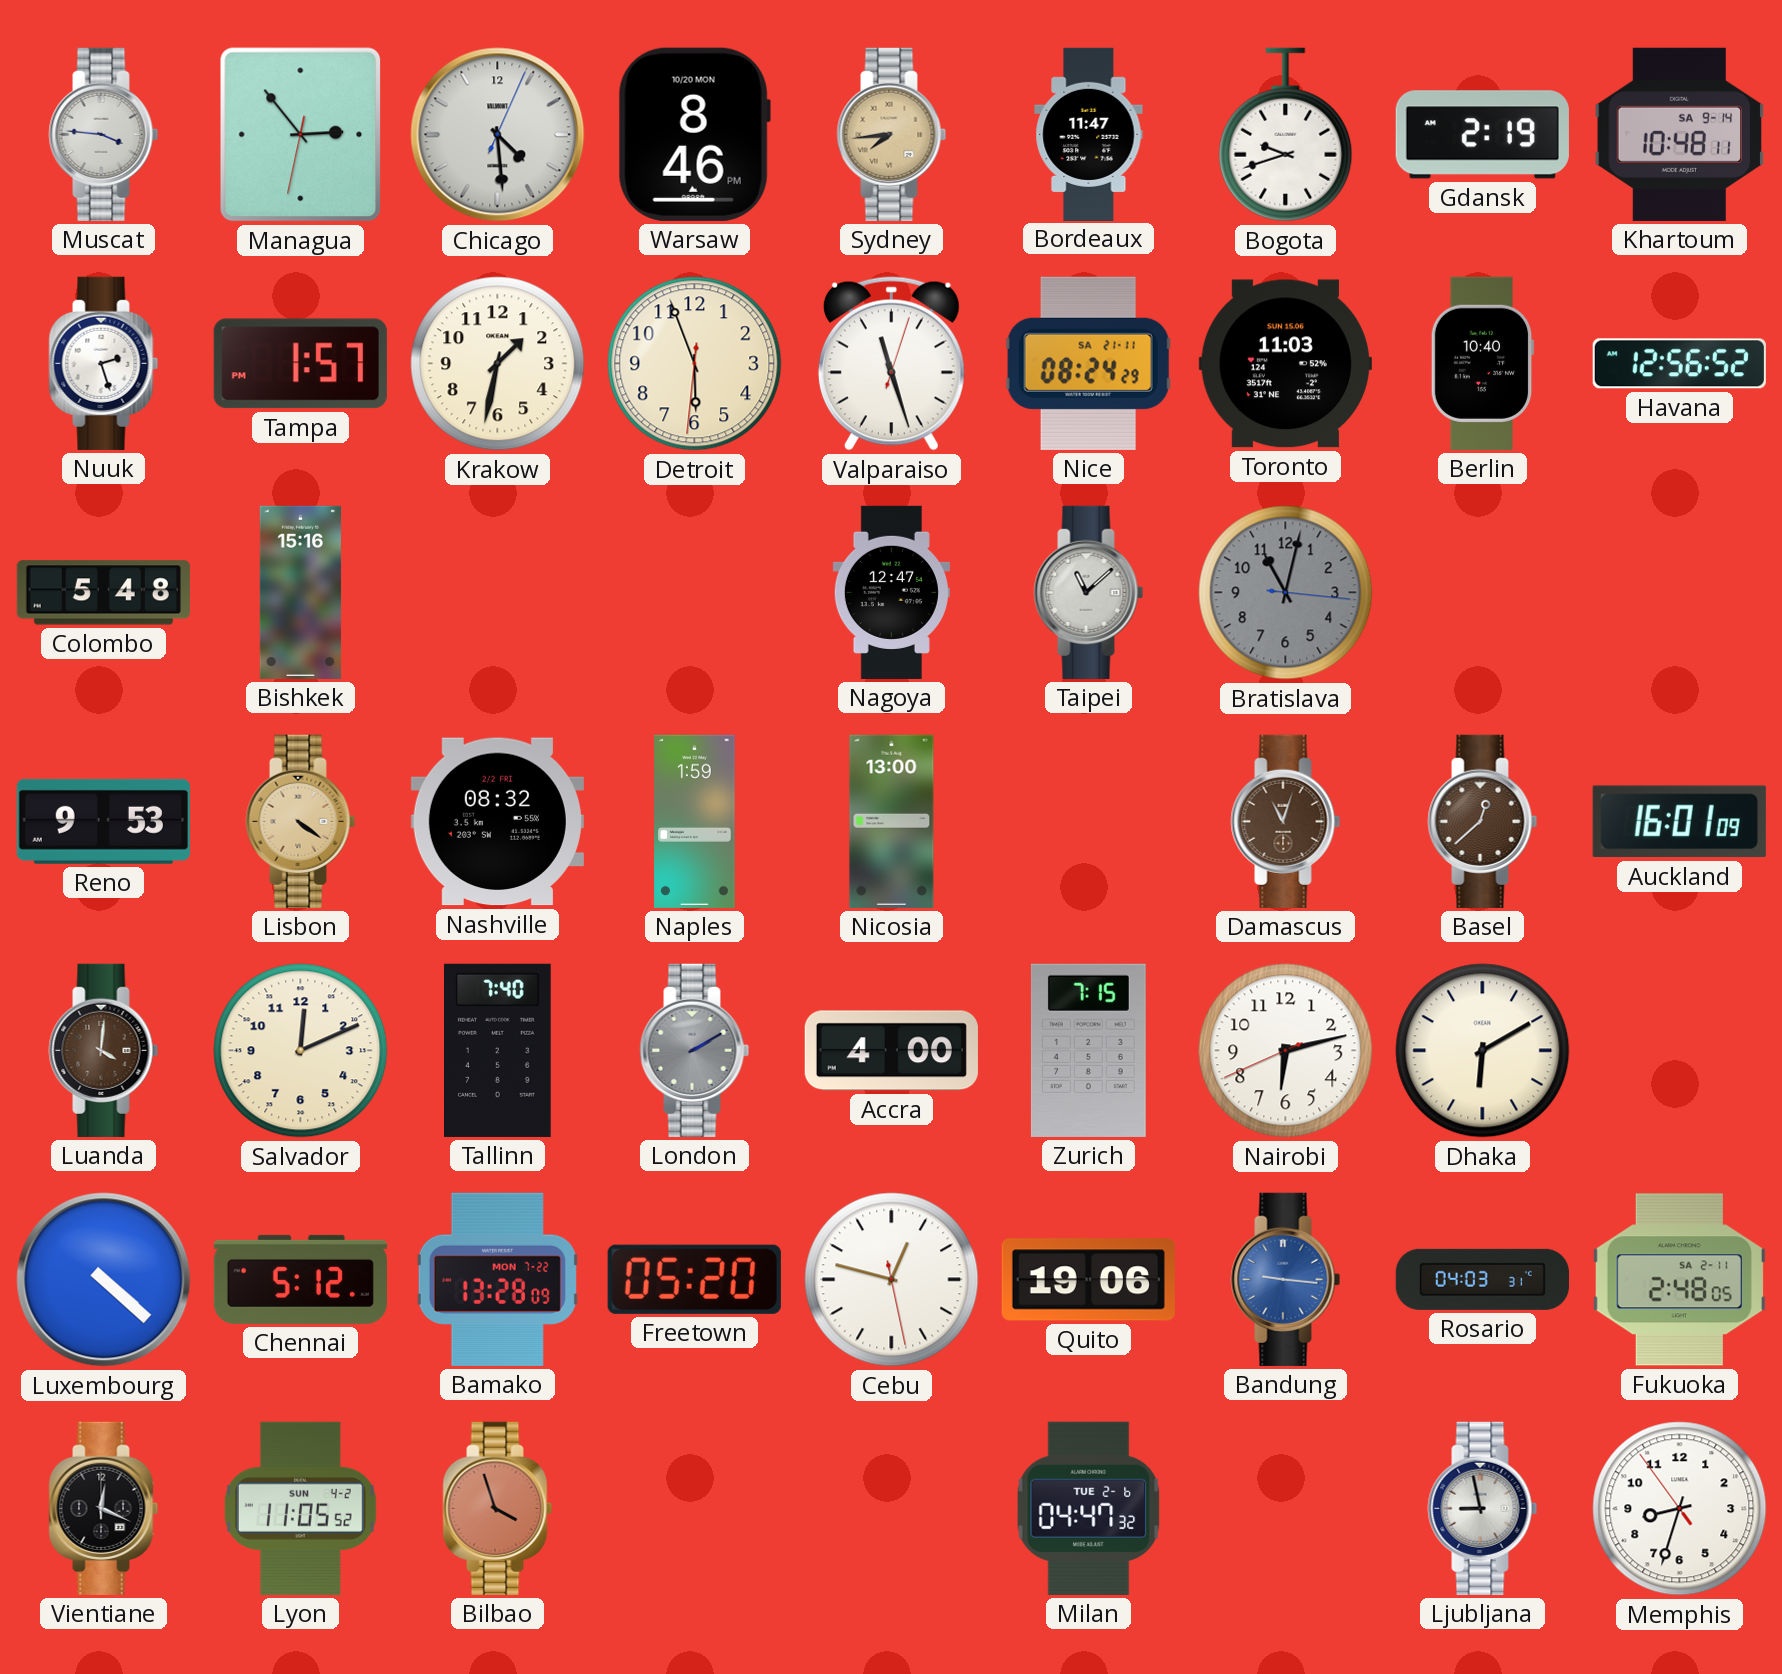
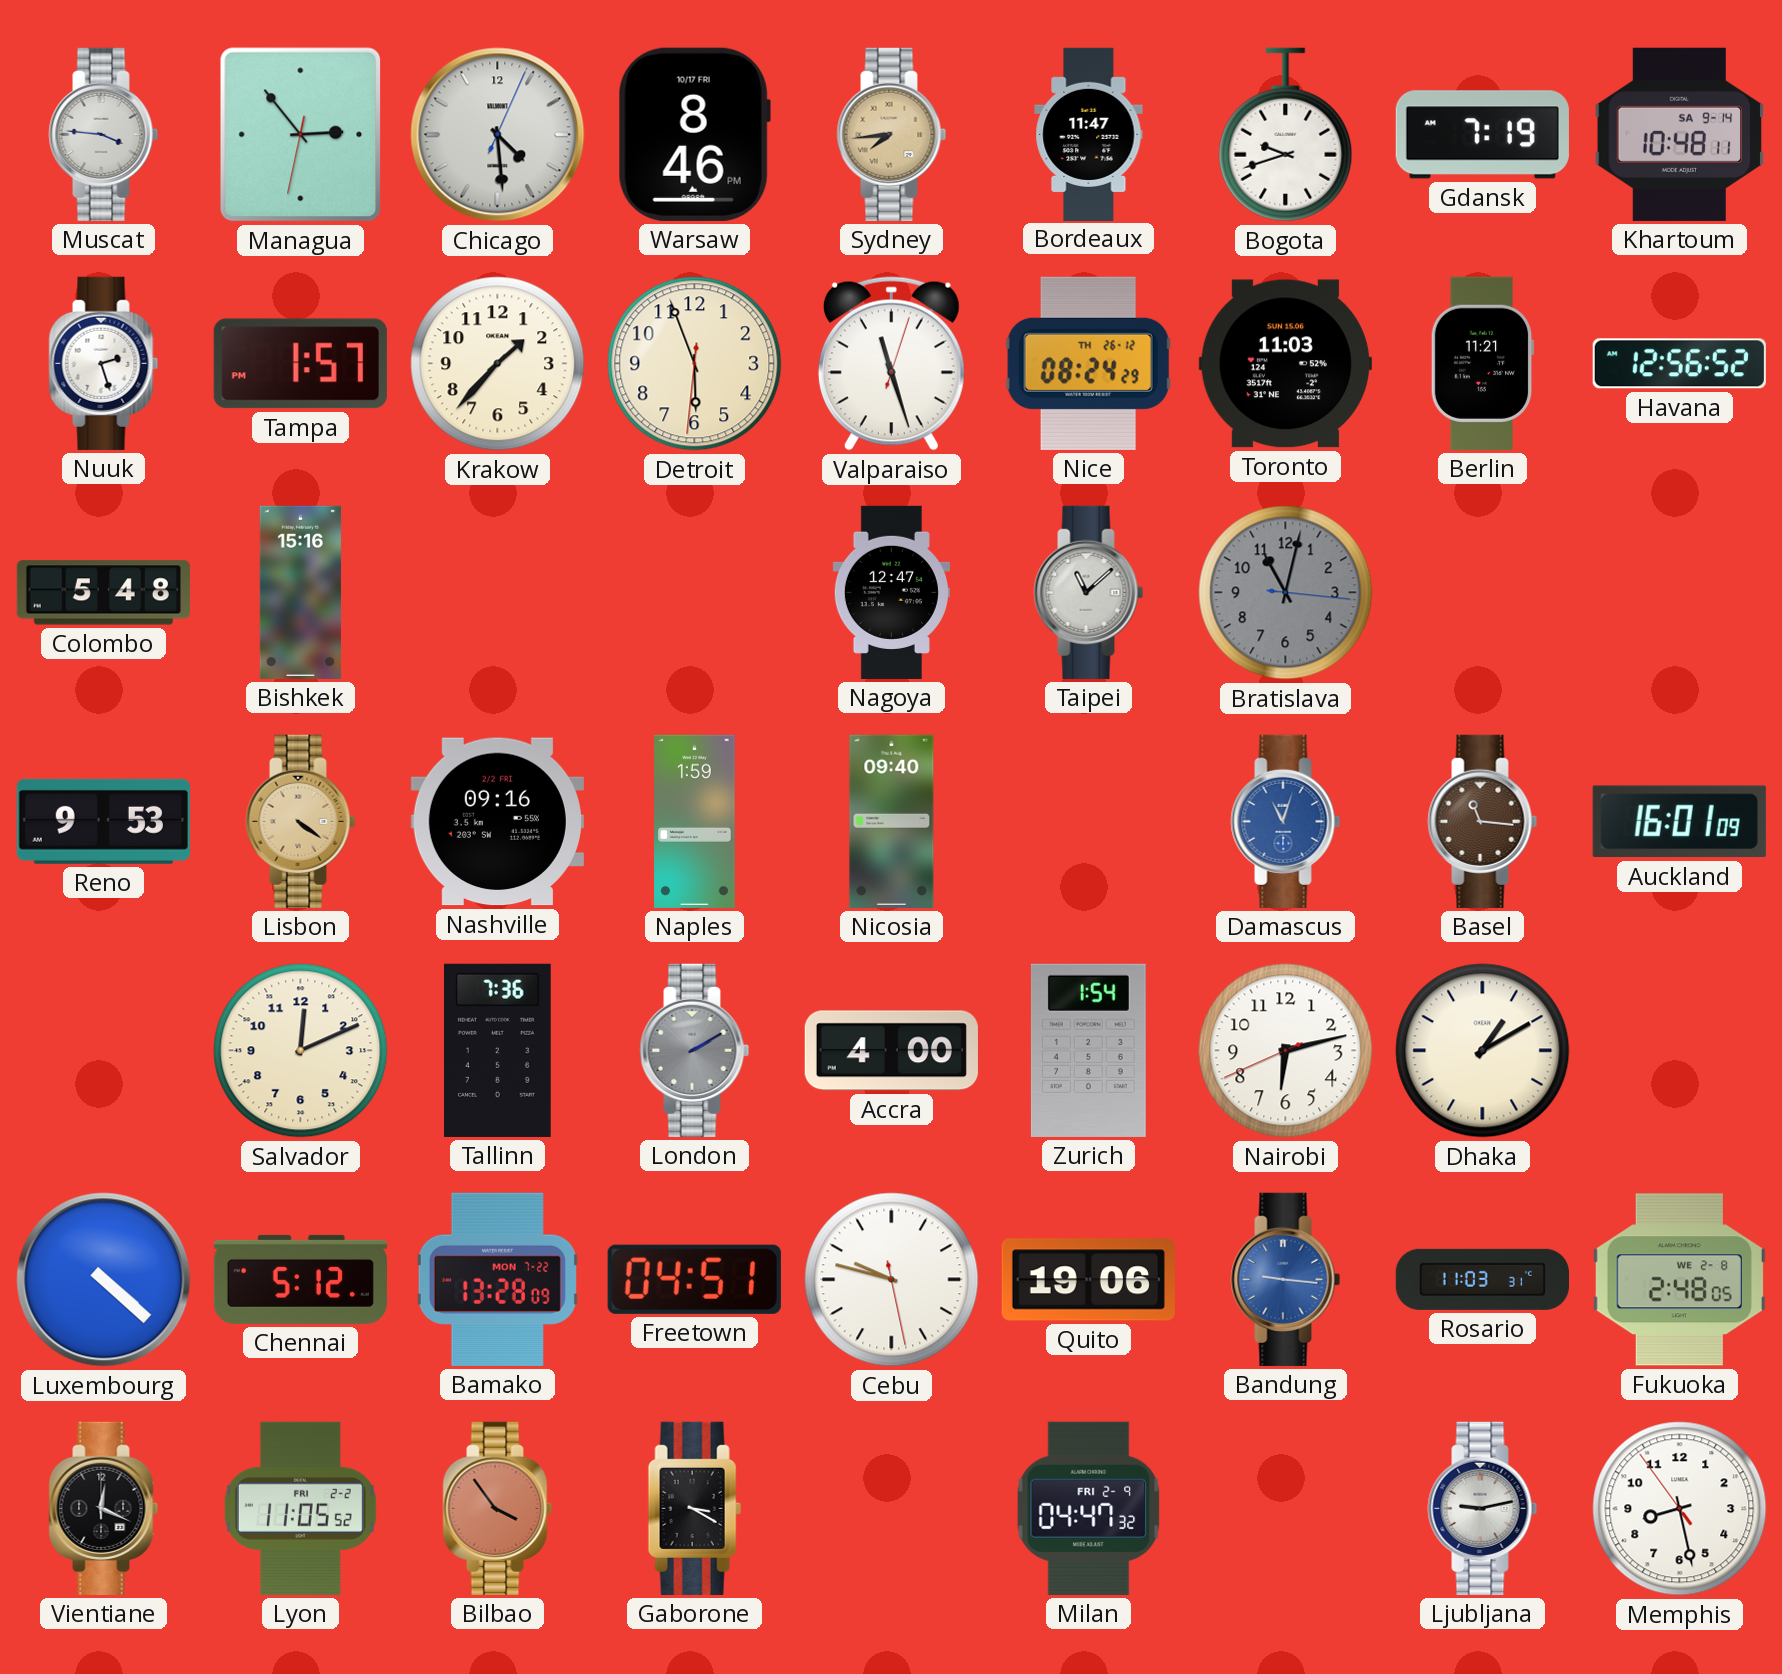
Warsaw date: 10/20 MON -> 10/17 FRI
Gdansk: 2:19 -> 7:19
Krakow: 1:32 -> 1:37
Nice date: SA 21-11 -> TH 26-12
Berlin: 10:40 -> 11:21
Nashville: 08:32 -> 09:16
Nicosia: 13:00 -> 09:40
Damascus dial: brown -> blue
Basel: 12:38 -> 11:16
Luanda: 4:01 -> none
Tallinn: 7:40 -> 7:36
Zurich: 7:15 -> 1:54
Dhaka: 6:10 -> 1:10
Freetown: 05:20 -> 04:51
Cebu: 12:47 -> 9:47
Rosario: 04:03 -> 11:03
Fukuoka date: SA 2-11 -> WE 2-8
Lyon date: SUN 4-2 -> FRI 2-2
Bilbao: 3:57 -> 3:54
Gaborone: none -> 3:20
Milan date: TUE 2-6 -> FRI 2-9
Ljubljana: 8:58 -> 9:13
Memphis: 8:32 -> 8:27
